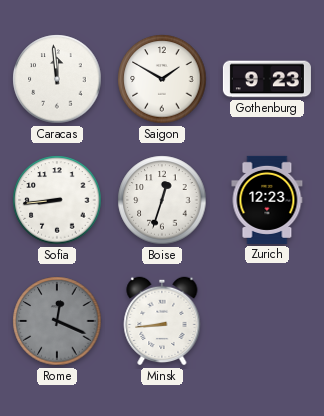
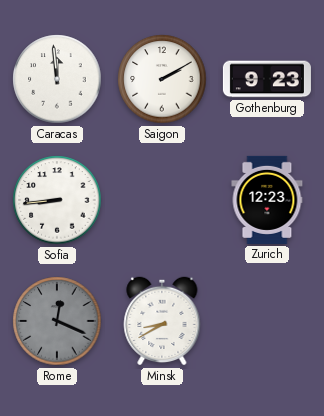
Saigon: 1:50 -> 2:10
Boise: 12:33 -> none
Minsk: 8:44 -> 8:40
